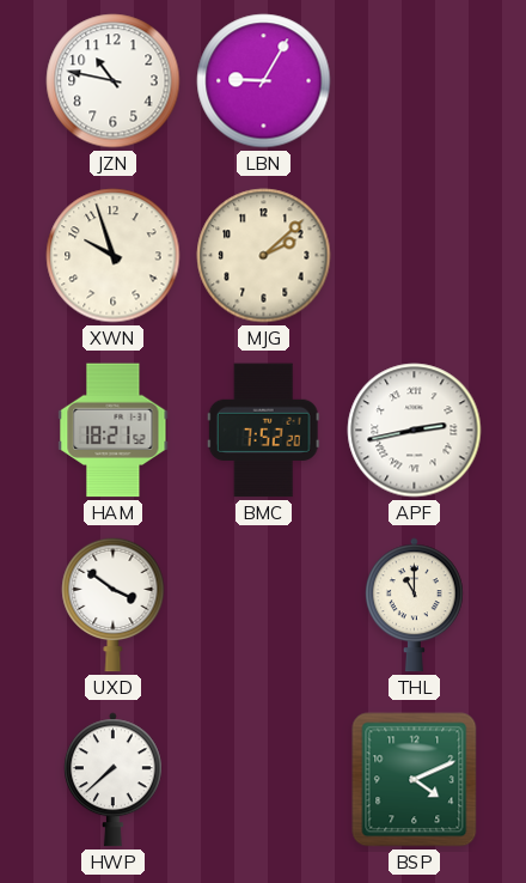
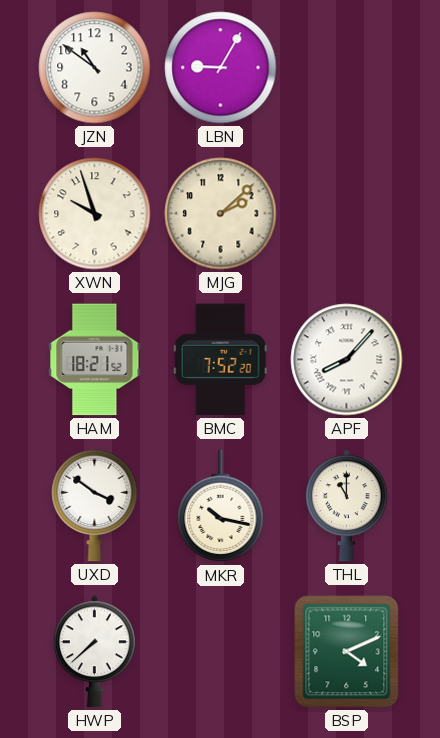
JZN: 10:47 -> 10:51
APF: 2:43 -> 8:07
MKR: none -> 10:17
